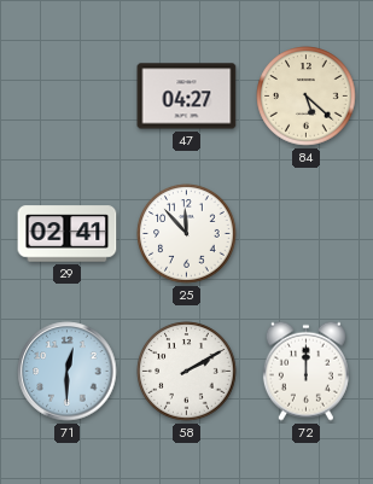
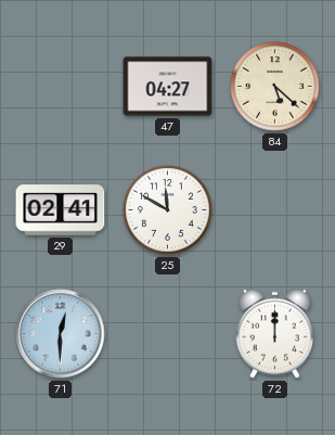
25: 11:53 -> 11:50
58: 2:10 -> none
